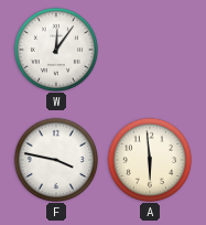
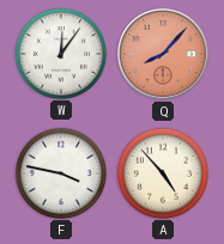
Q: none -> 8:07
A: 5:59 -> 4:53
